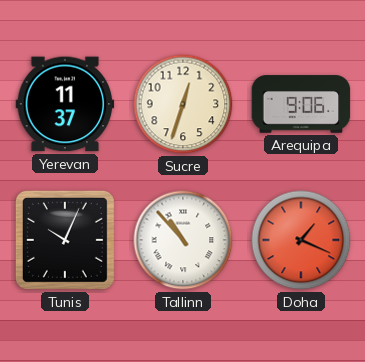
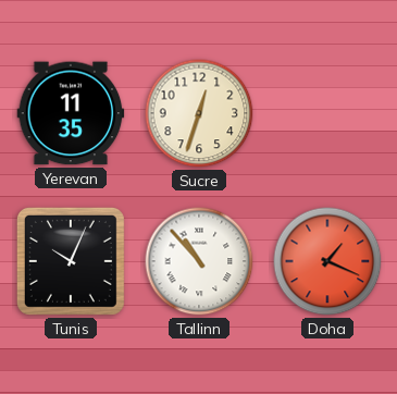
Yerevan: 11:37 -> 11:35
Arequipa: 9:06 -> none
